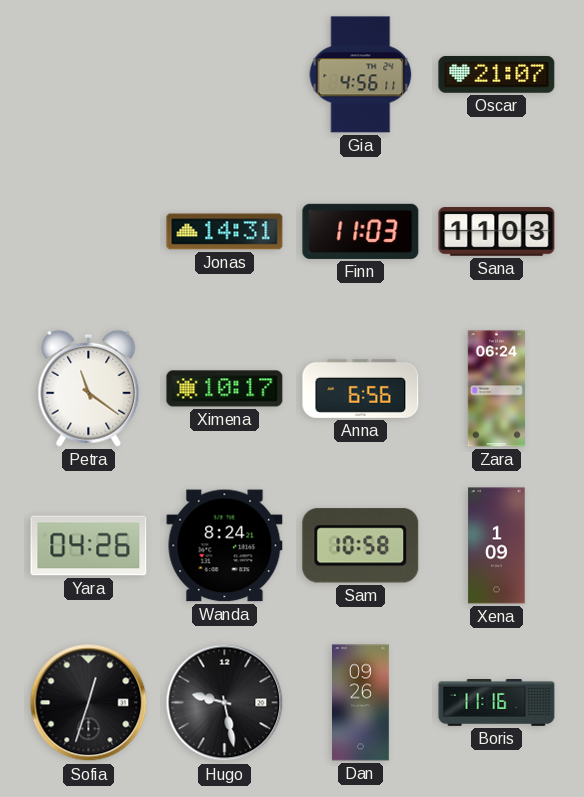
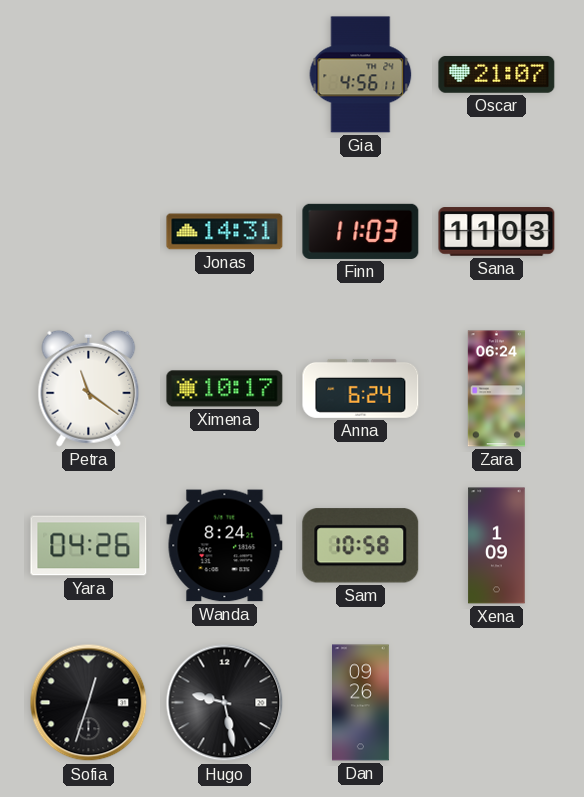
Anna: 6:56 -> 6:24
Boris: 11:16 -> none
